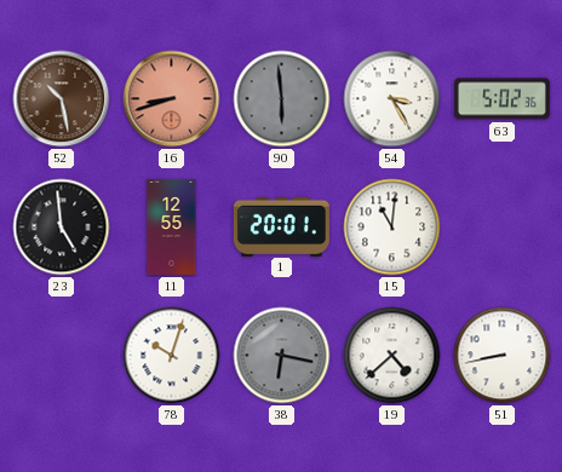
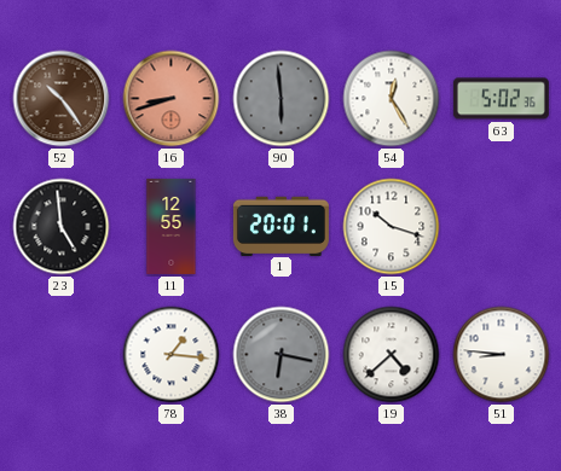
52: 10:28 -> 10:24
54: 3:25 -> 12:25
15: 11:01 -> 10:18
78: 10:03 -> 1:16
51: 8:43 -> 8:46
